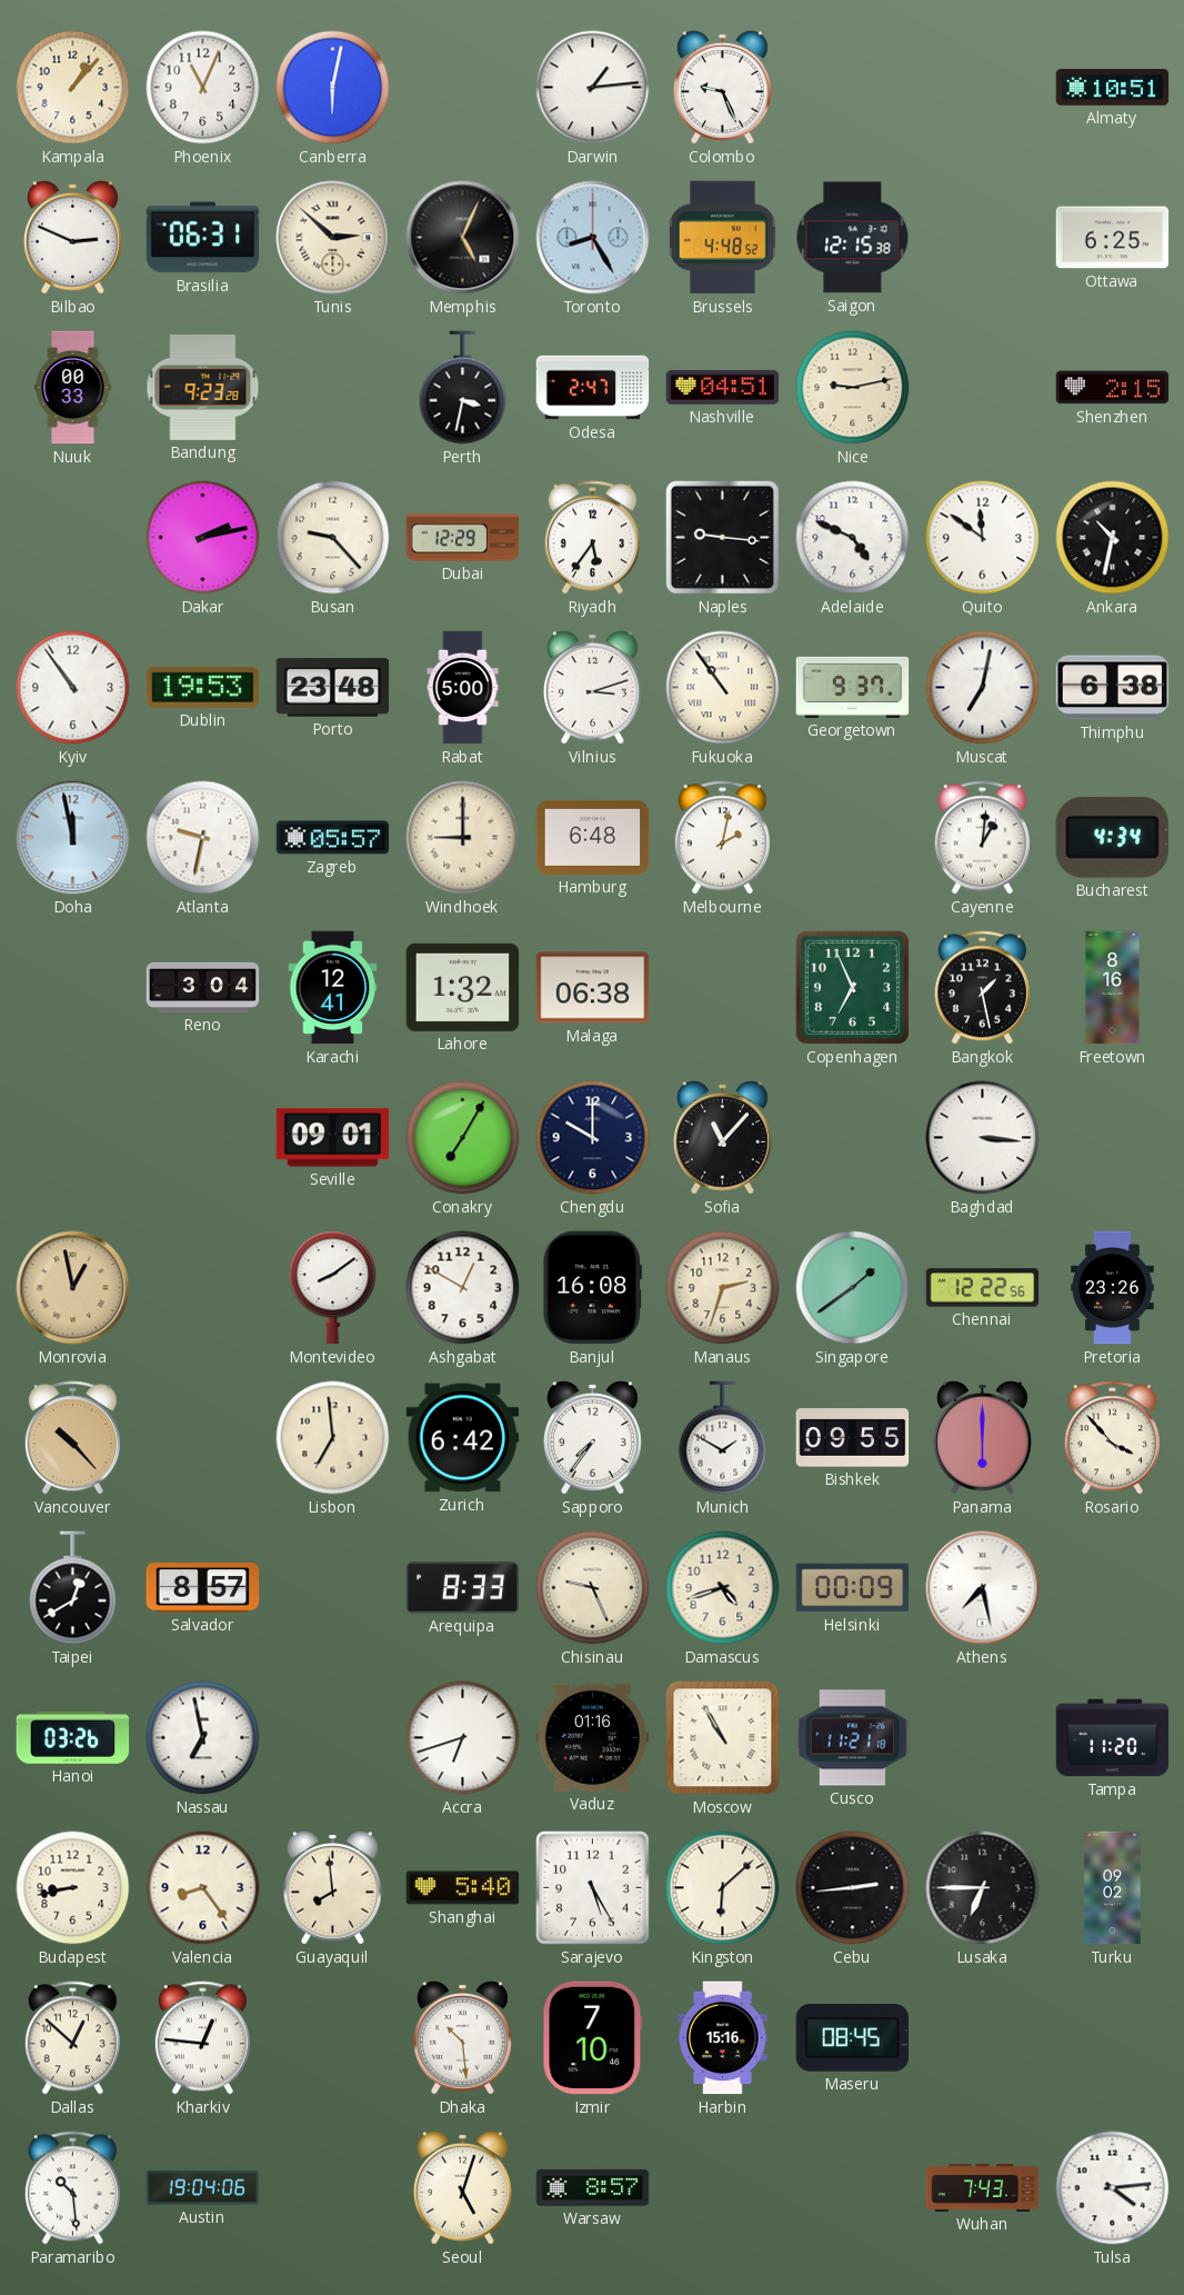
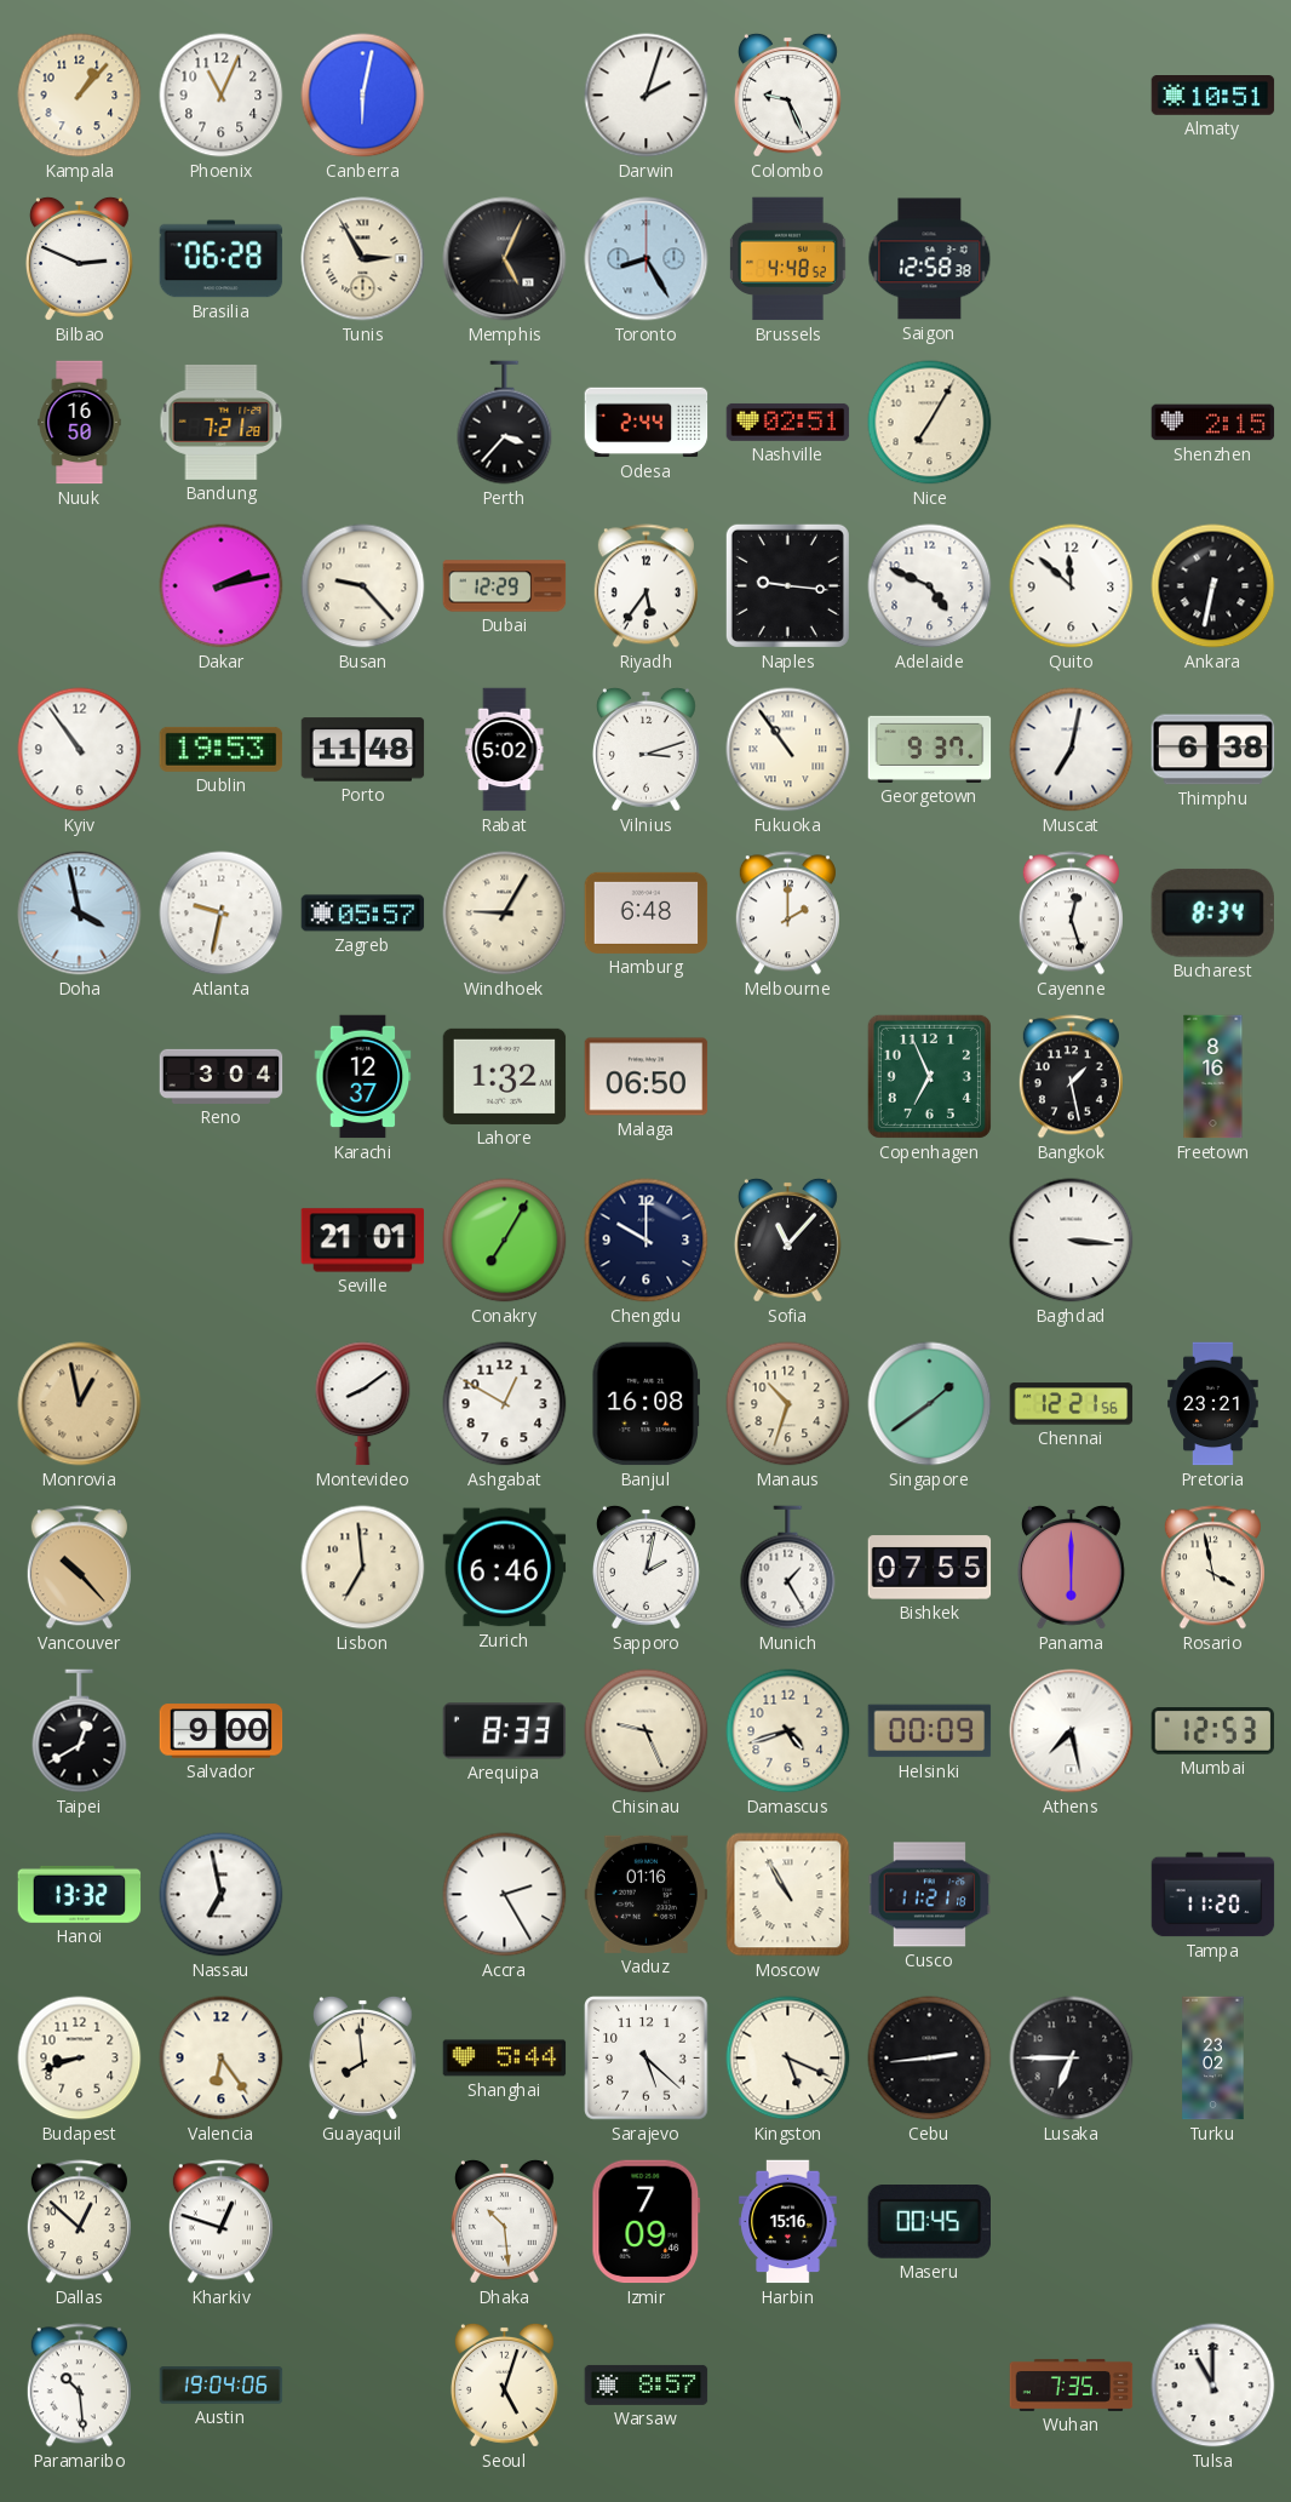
Darwin: 1:14 -> 2:03
Brasilia: 06:31 -> 06:28
Tunis: 2:52 -> 2:55
Saigon: 12:15 -> 12:58
Ottawa: 6:25 -> none
Nuuk: 00:33 -> 16:50
Bandung: 9:23 -> 7:21
Perth: 3:32 -> 3:37
Odesa: 2:47 -> 2:44
Nashville: 04:51 -> 02:51
Nice: 9:13 -> 7:05
Quito: 11:51 -> 11:52
Ankara: 10:32 -> 6:32
Porto: 23:48 -> 11:48
Rabat: 5:00 -> 5:02
Doha: 11:58 -> 3:58
Windhoek: 9:00 -> 9:05
Melbourne: 2:02 -> 2:00
Cayenne: 1:01 -> 12:27
Bucharest: 4:34 -> 8:34
Karachi: 12:41 -> 12:37
Malaga: 06:38 -> 06:50
Seville: 09:01 -> 21:01
Manaus: 2:33 -> 10:33
Chennai: 12:22 -> 12:21
Pretoria: 23:26 -> 23:21
Zurich: 6:42 -> 6:46
Sapporo: 7:36 -> 2:02
Munich: 1:50 -> 1:25
Bishkek: 09:55 -> 07:55
Rosario: 3:53 -> 3:58
Salvador: 8:57 -> 9:00
Mumbai: none -> 12:53
Hanoi: 03:26 -> 13:32
Accra: 6:42 -> 2:25
Budapest: 8:43 -> 8:42
Valencia: 8:24 -> 6:24
Shanghai: 5:40 -> 5:44
Sarajevo: 5:25 -> 5:22
Kingston: 6:08 -> 5:19
Turku: 09:02 -> 23:02
Kharkiv: 12:46 -> 12:48
Izmir: 7:10 -> 7:09
Maseru: 08:45 -> 00:45
Wuhan: 7:43 -> 7:35
Tulsa: 4:14 -> 11:00
